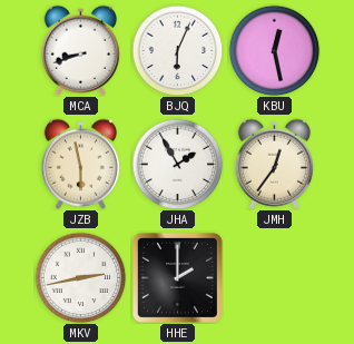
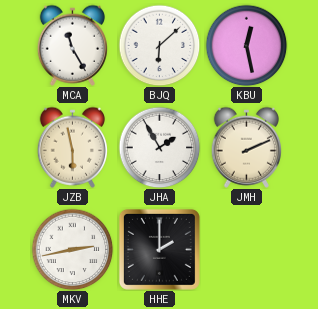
MCA: 8:42 -> 11:25
BJQ: 6:04 -> 6:08
JMH: 12:36 -> 2:11
